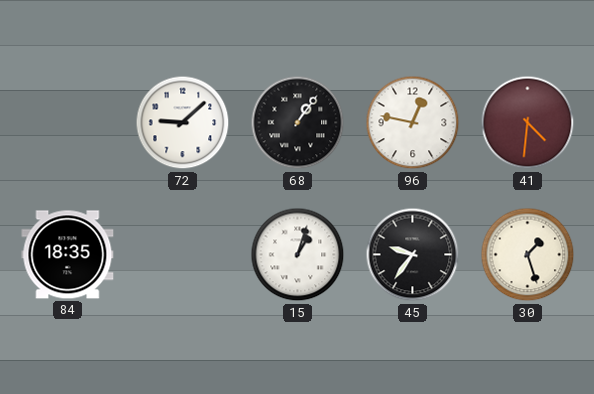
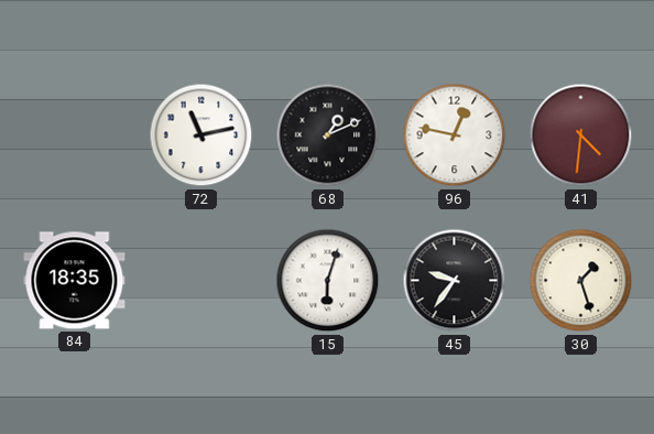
72: 9:08 -> 11:13
68: 1:06 -> 1:11
15: 1:03 -> 6:03
